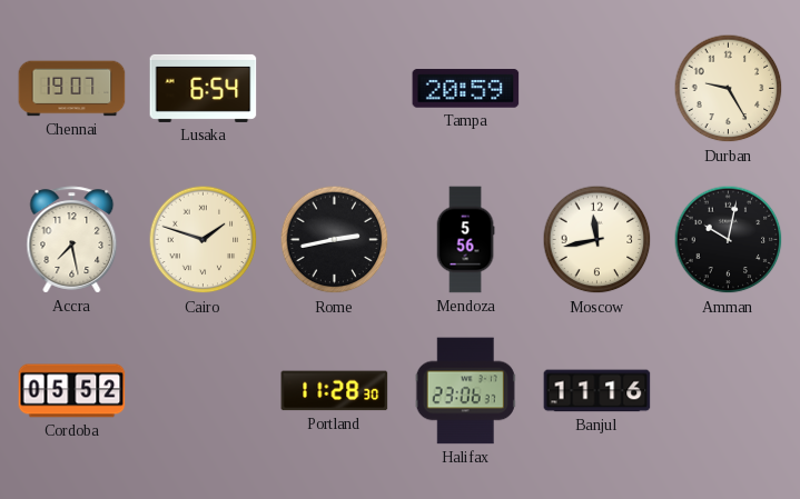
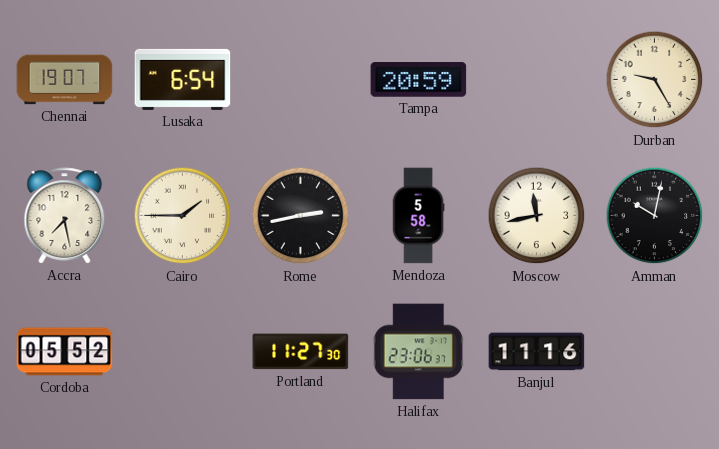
Cairo: 1:48 -> 1:45
Mendoza: 5:56 -> 5:58
Portland: 11:28 -> 11:27
